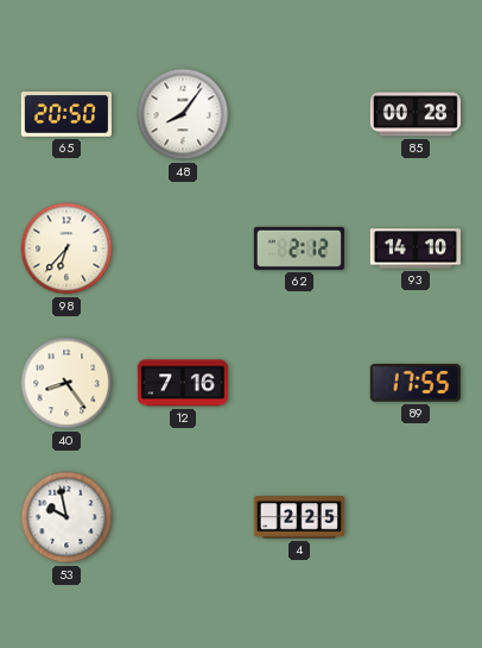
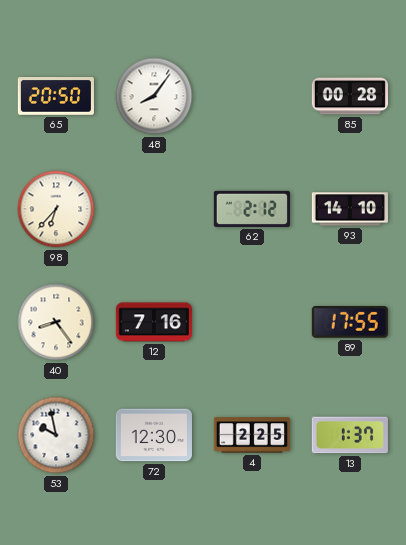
72: none -> 12:30
13: none -> 1:37
